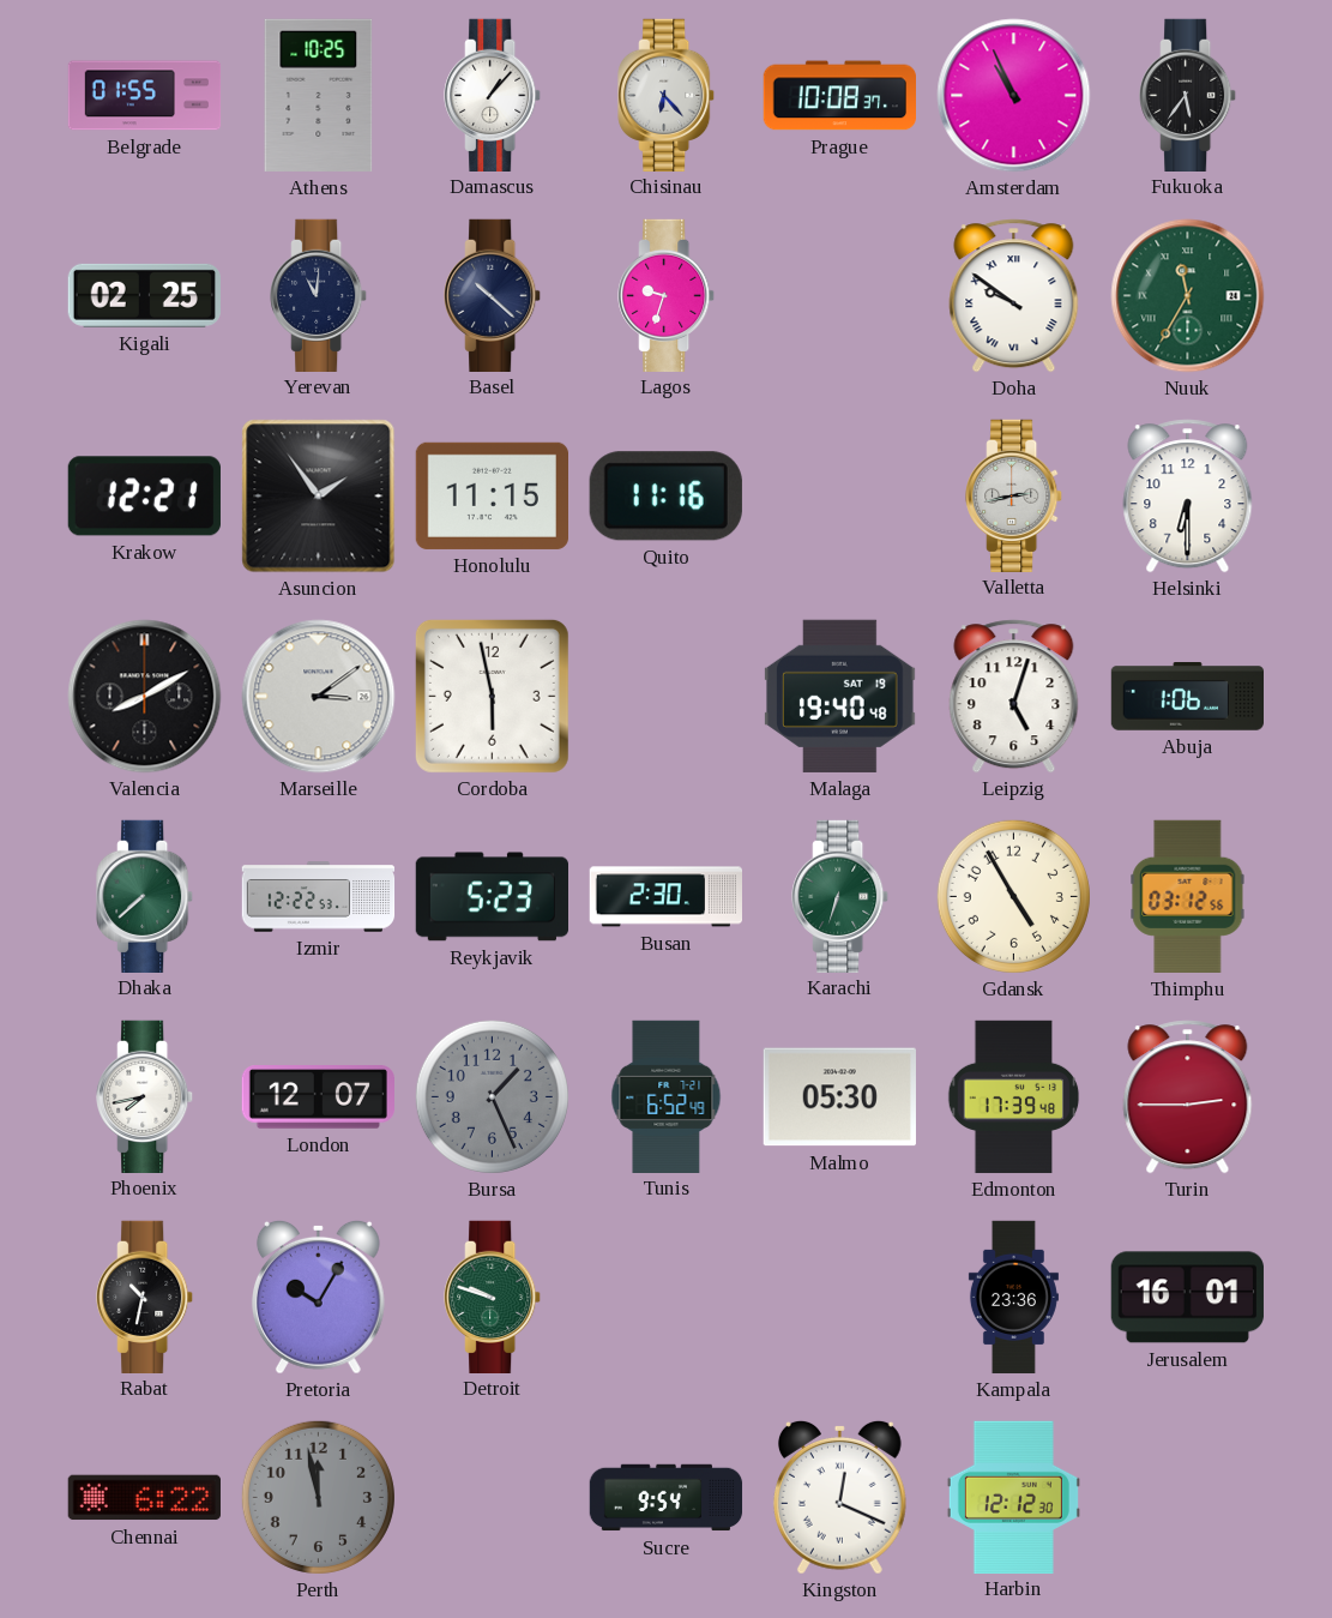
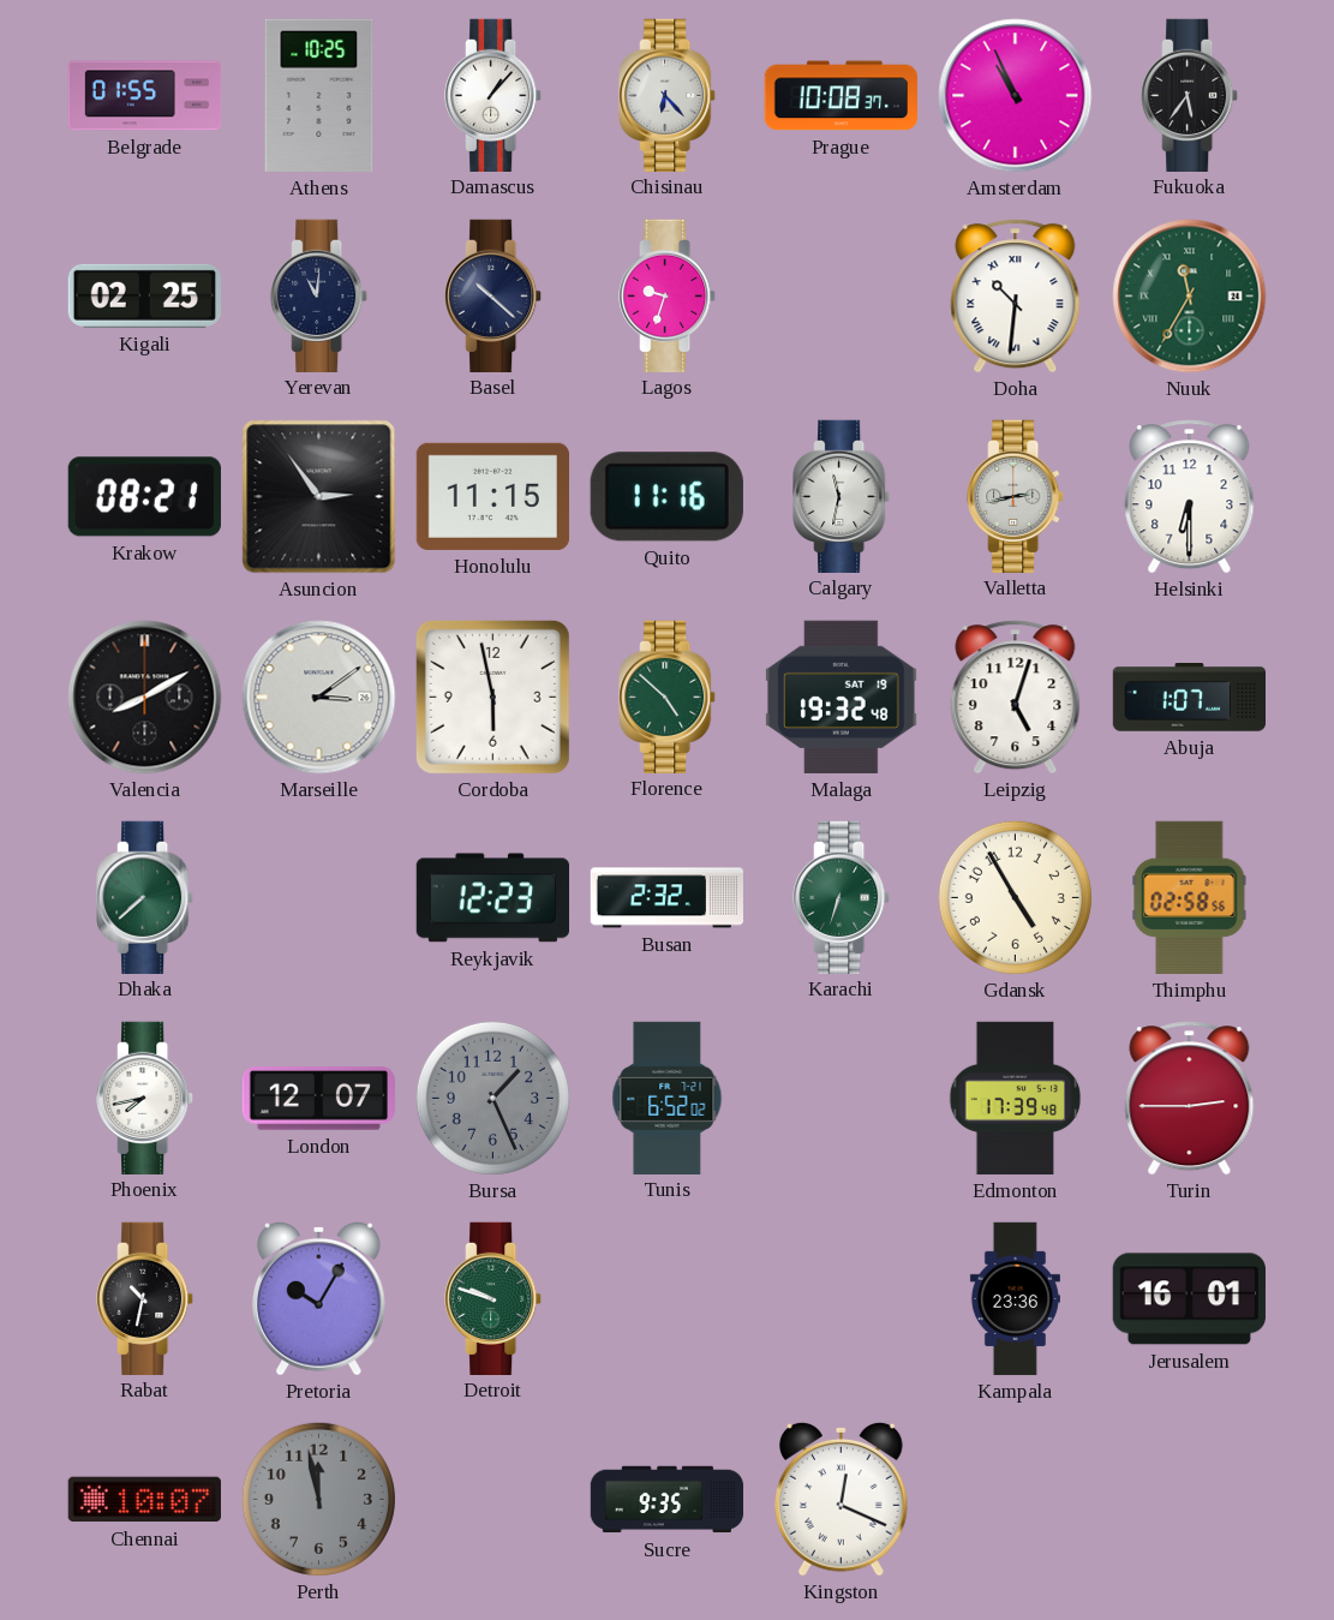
Doha: 9:51 -> 10:31
Krakow: 12:21 -> 08:21
Asuncion: 1:54 -> 2:54
Calgary: none -> 11:32
Florence: none -> 4:52
Malaga: 19:40 -> 19:32
Abuja: 1:06 -> 1:07
Izmir: 12:22 -> none
Reykjavik: 5:23 -> 12:23
Busan: 2:30 -> 2:32
Thimphu: 03:12 -> 02:58
Tunis: 6:52:49 -> 6:52:02
Malmo: 05:30 -> none
Chennai: 6:22 -> 10:07
Sucre: 9:54 -> 9:35
Harbin: 12:12 -> none
